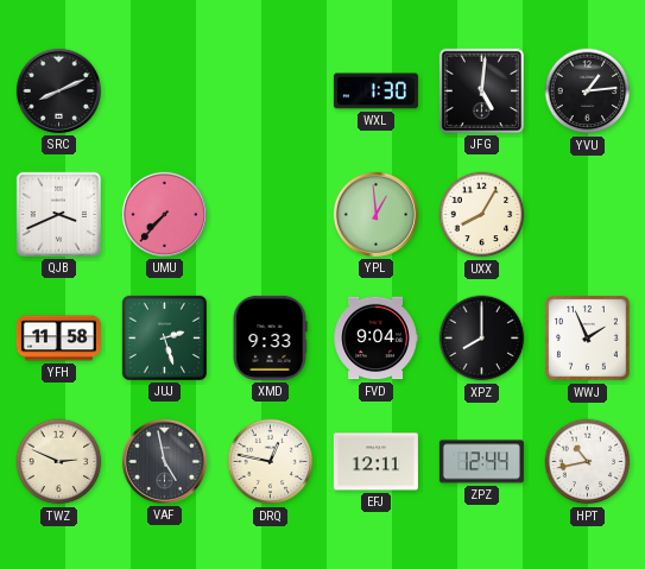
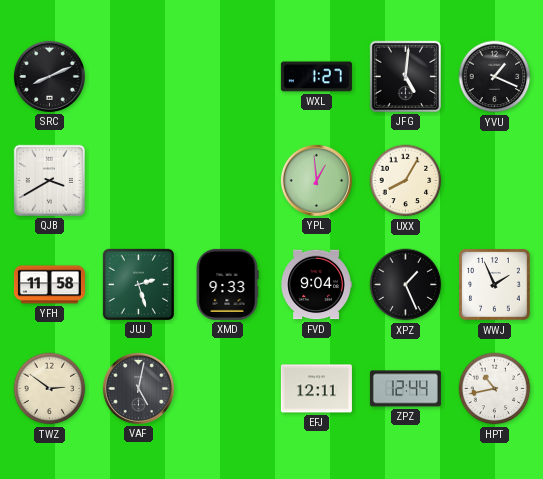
WXL: 1:30 -> 1:27
YVU: 1:14 -> 1:19
QJB: 3:41 -> 3:40
UMU: 7:37 -> none
XPZ: 8:00 -> 1:26
TWZ: 2:49 -> 2:51
VAF: 4:58 -> 5:02
DRQ: 12:47 -> none
